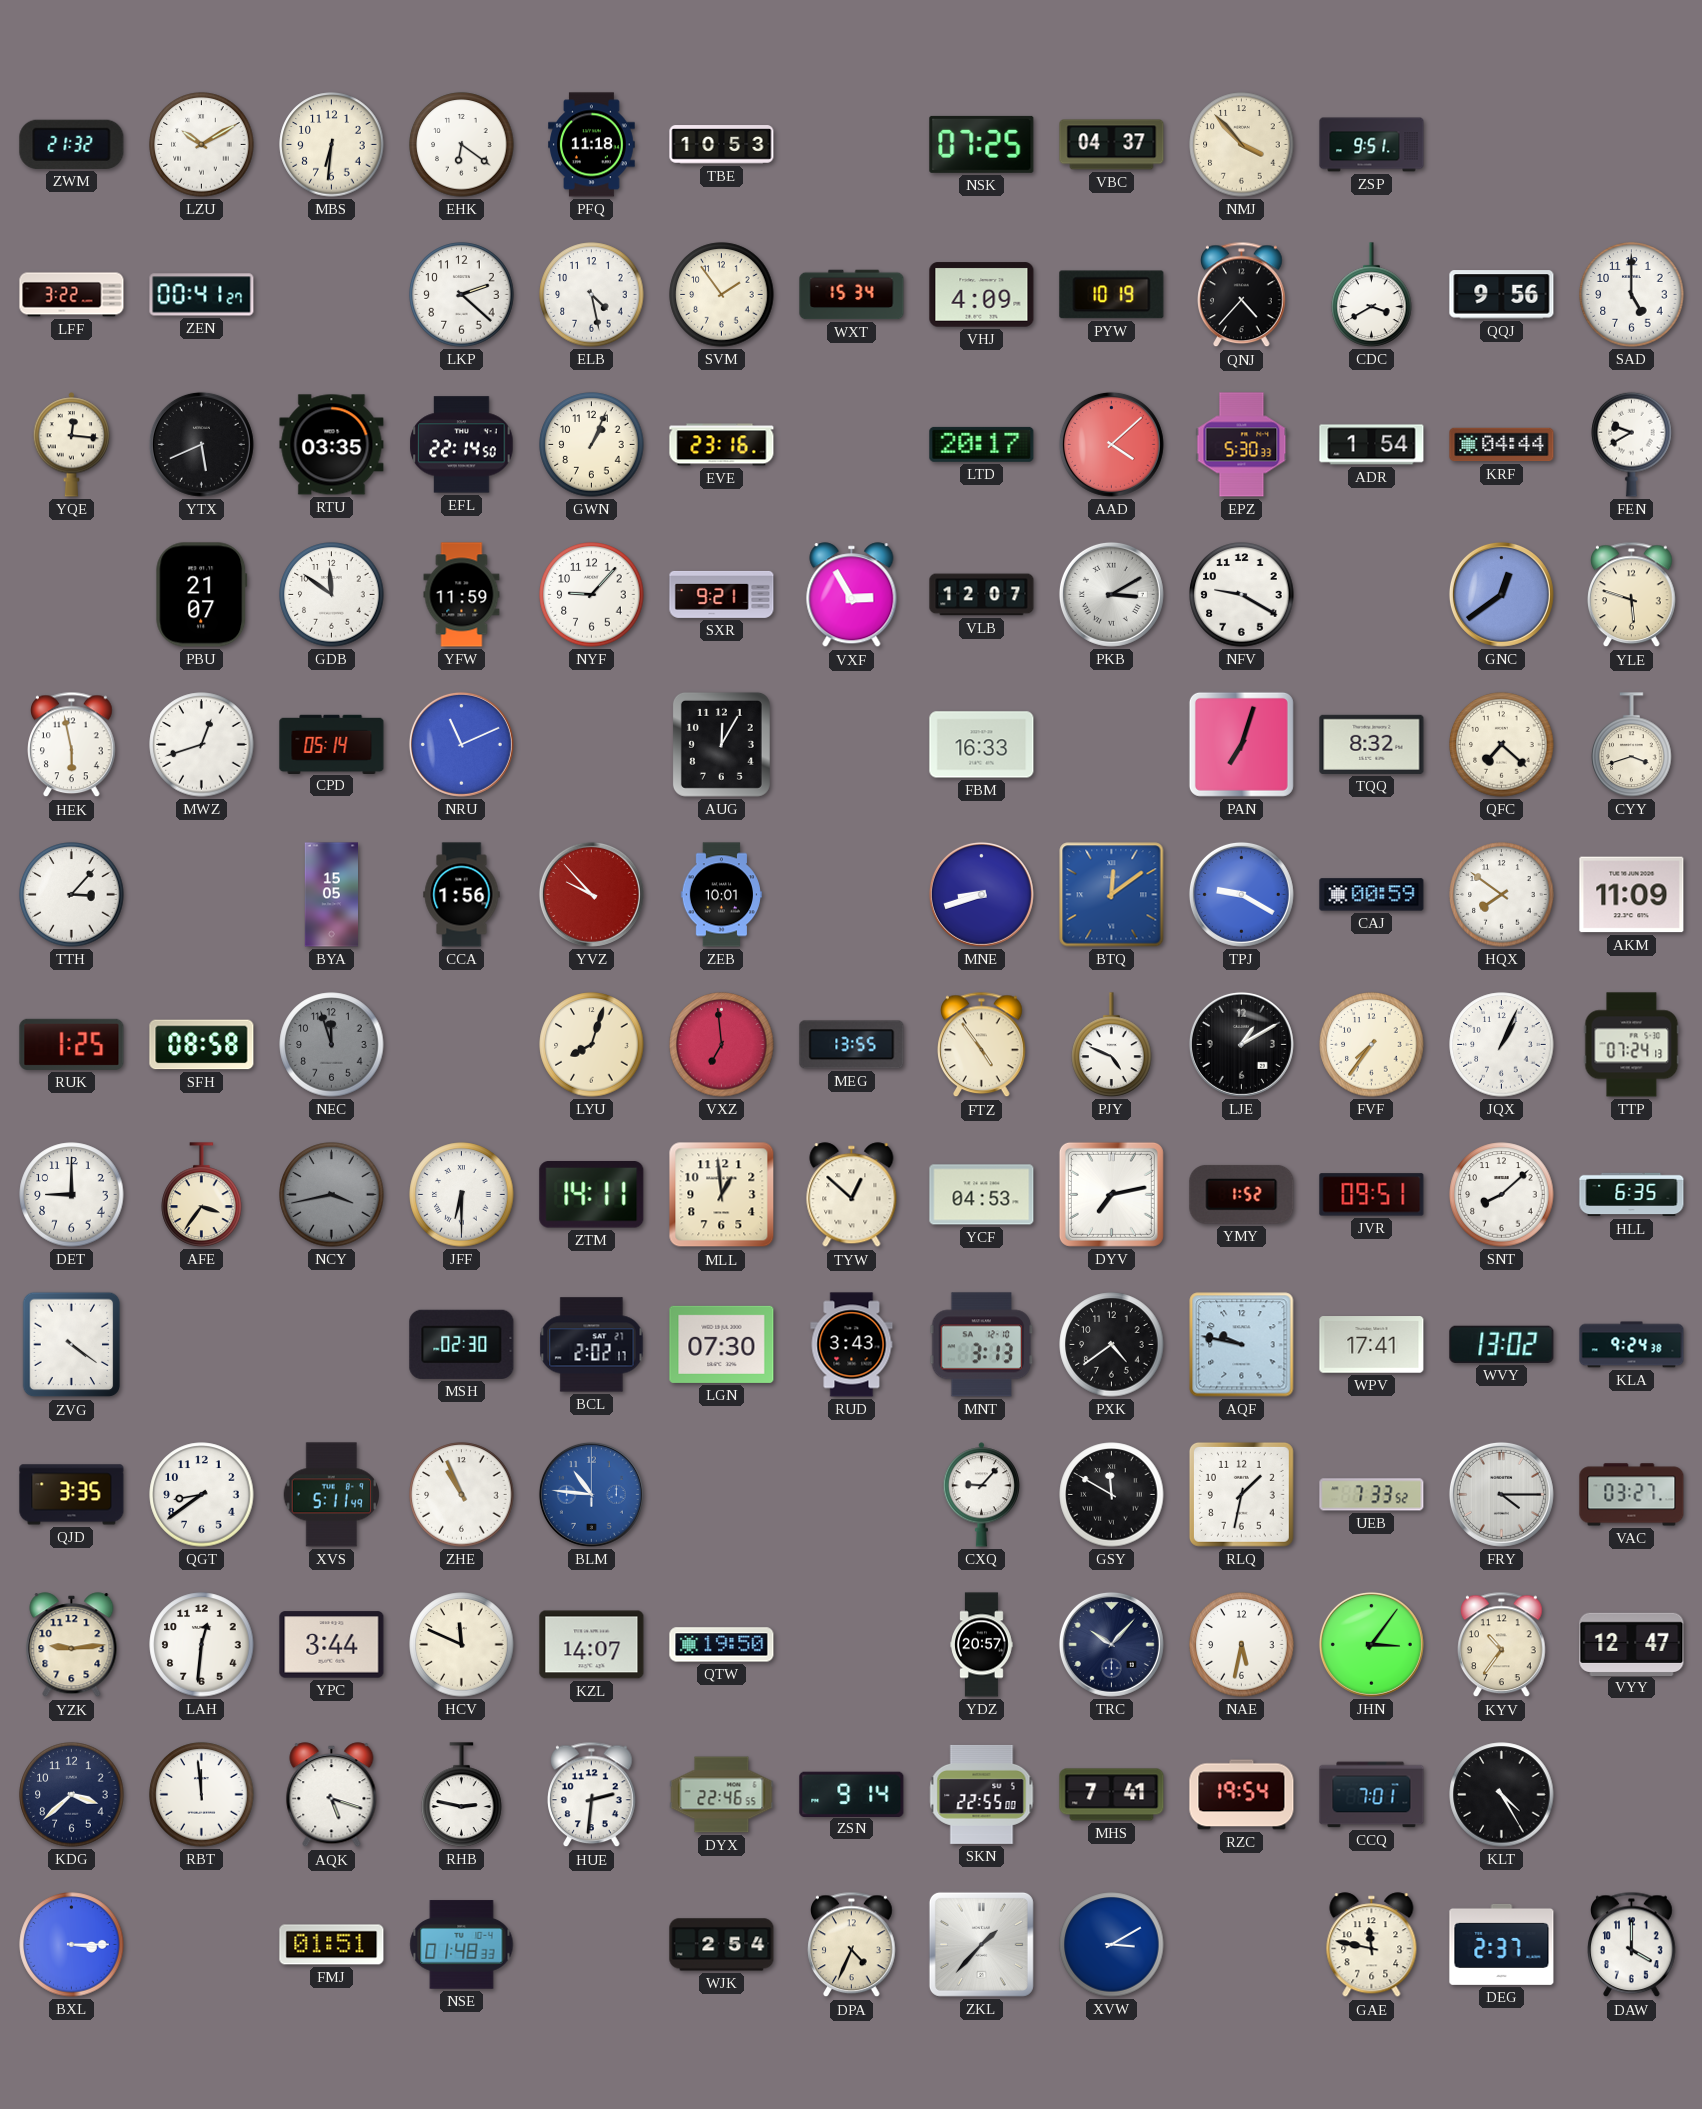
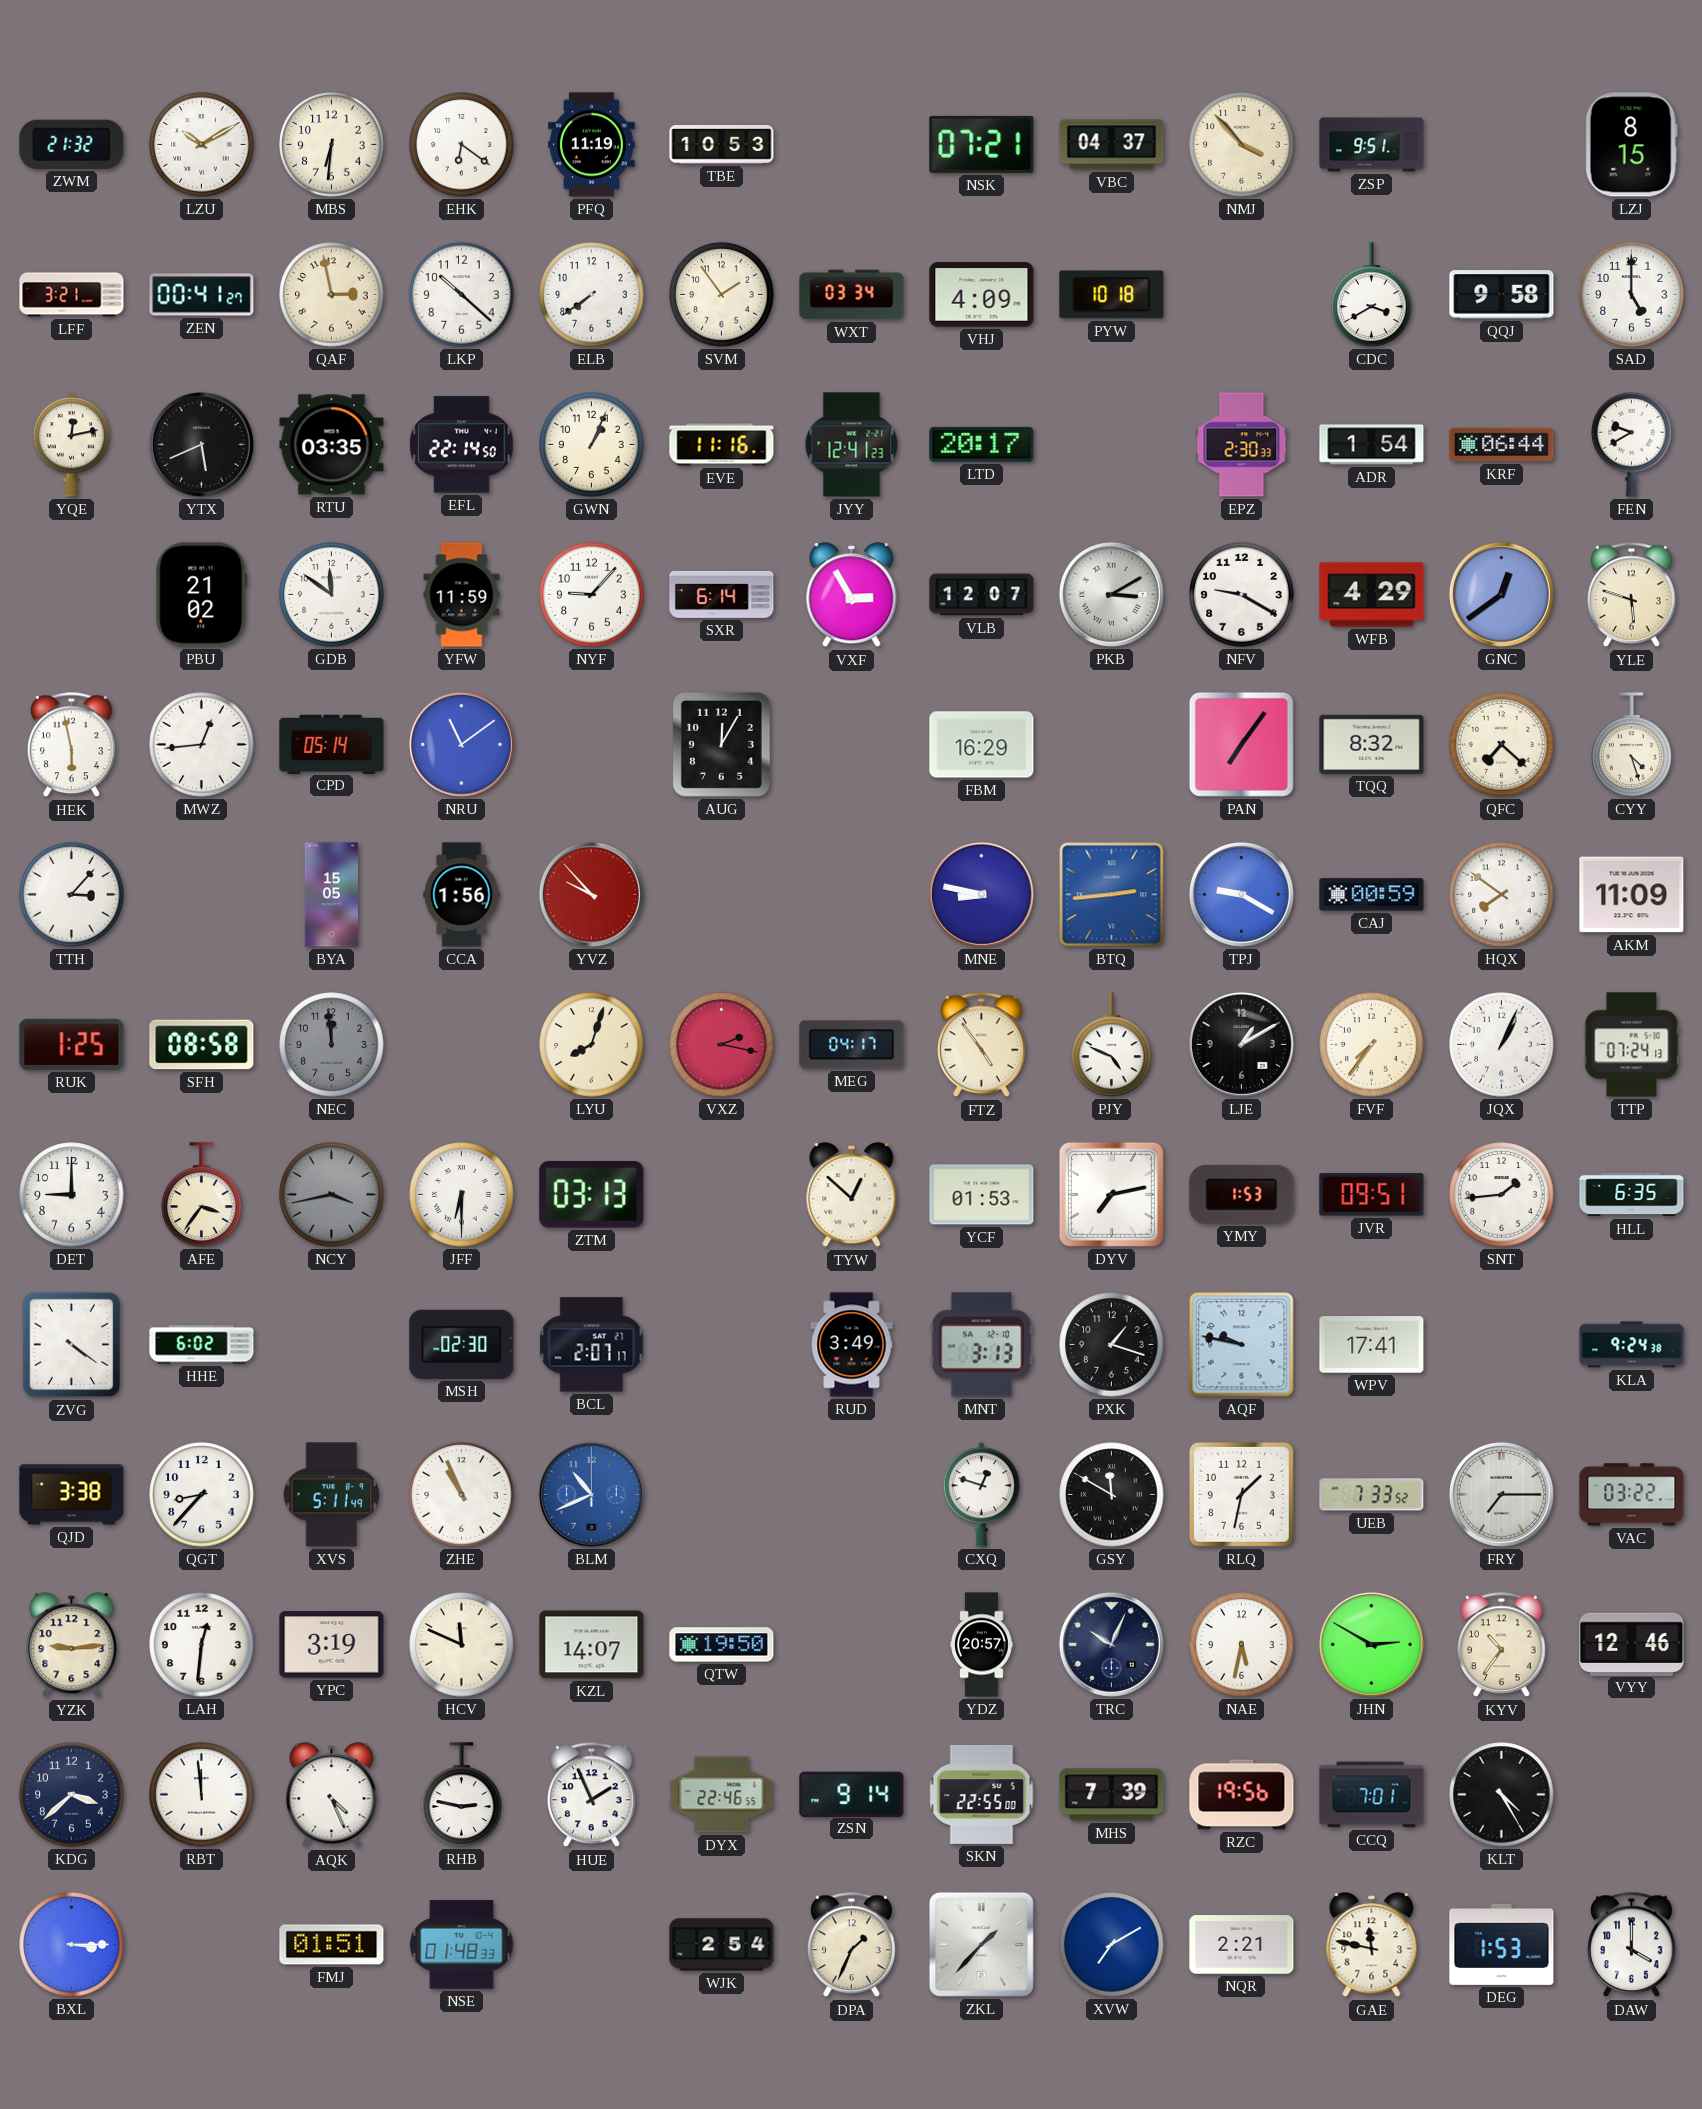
PFQ: 11:18 -> 11:19
NSK: 07:25 -> 07:21
LZJ: none -> 8:15
LFF: 3:22 -> 3:21
QAF: none -> 2:58
LKP: 2:22 -> 10:22
ELB: 4:28 -> 7:39
WXT: 15:34 -> 03:34
PYW: 10:19 -> 10:18
QNJ: 4:37 -> none
QQJ: 9:56 -> 9:58
YQE: 12:16 -> 12:13
EVE: 23:16 -> 11:16
JYY: none -> 12:41
AAD: 4:08 -> none
EPZ: 5:30 -> 2:30
KRF: 04:44 -> 06:44
PBU: 21:07 -> 21:02
SXR: 9:21 -> 6:14
WFB: none -> 4:29
MWZ: 12:42 -> 12:44
NRU: 11:11 -> 11:09
FBM: 16:33 -> 16:29
PAN: 7:03 -> 7:06
CYY: 3:42 -> 4:27
ZEB: 10:01 -> none
MNE: 8:42 -> 8:47
BTQ: 12:09 -> 2:44
NEC: 11:57 -> 11:59
VXZ: 6:59 -> 2:17
MEG: 13:55 -> 04:17
ZTM: 14:11 -> 03:13
MLL: 12:59 -> none
YCF: 04:53 -> 01:53
YMY: 1:52 -> 1:53
SNT: 8:08 -> 1:44
HHE: none -> 6:02
BCL: 2:02 -> 2:07
LGN: 07:30 -> none
RUD: 3:43 -> 3:49
PXK: 4:39 -> 1:18
WVY: 13:02 -> none
QJD: 3:35 -> 3:38
QGT: 8:39 -> 8:37
BLM: 10:46 -> 10:41
CXQ: 9:07 -> 12:48
FRY: 4:15 -> 7:15
VAC: 03:27 -> 03:22
YPC: 3:44 -> 3:19
TRC: 10:07 -> 10:04
JHN: 3:06 -> 2:50
VYY: 12:47 -> 12:46
AQK: 5:18 -> 4:26
HUE: 2:31 -> 1:56
MHS: 7:41 -> 7:39
RZC: 19:54 -> 19:56
DPA: 4:34 -> 1:34
XVW: 3:10 -> 7:10
NQR: none -> 2:21
DEG: 2:37 -> 1:53
